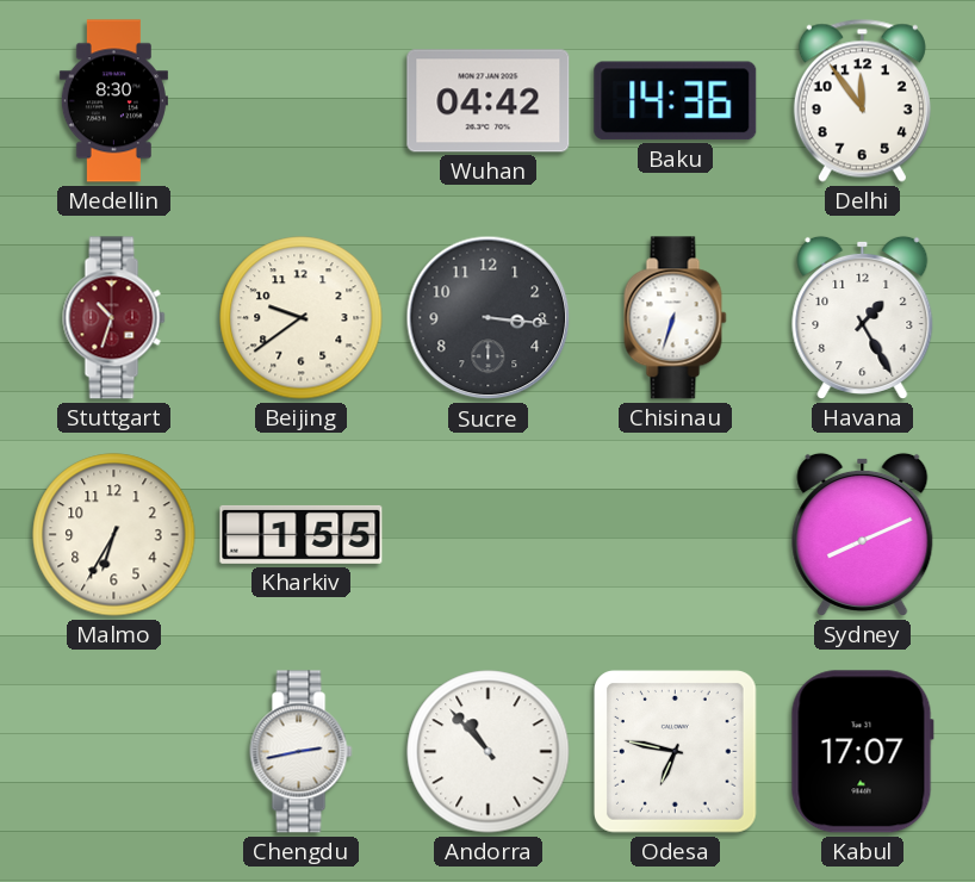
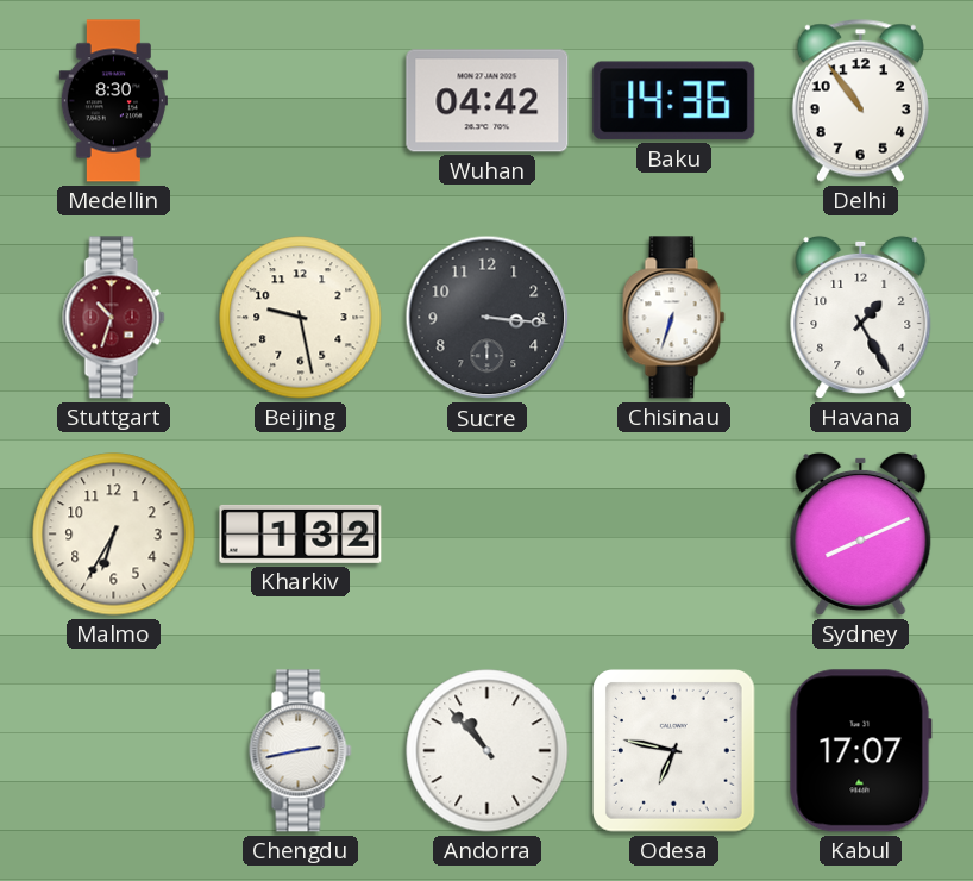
Delhi: 11:54 -> 10:54
Beijing: 9:39 -> 9:28
Kharkiv: 1:55 -> 1:32
